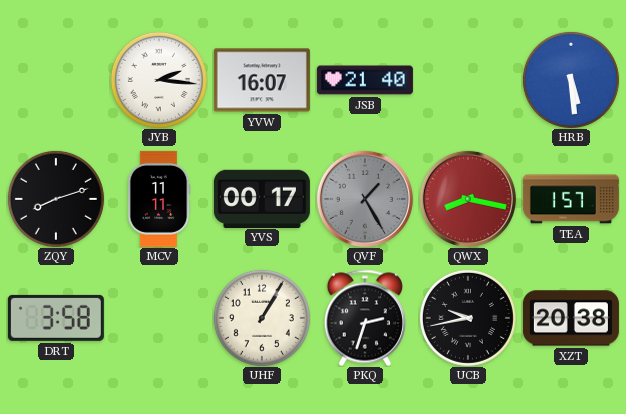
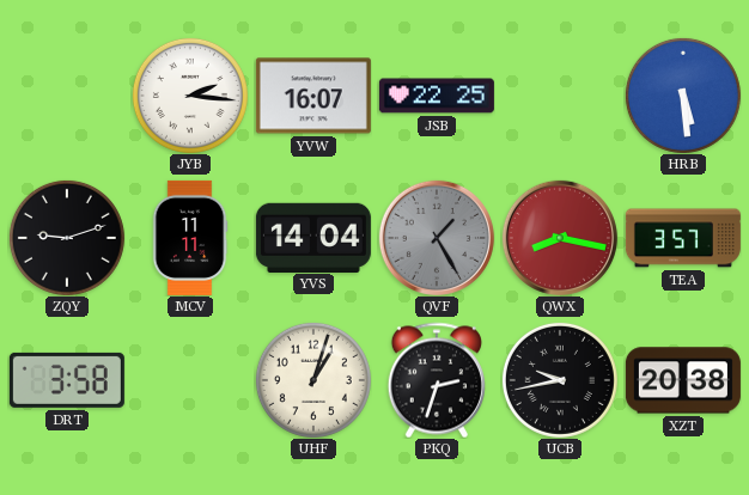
JSB: 21:40 -> 22:25
ZQY: 8:12 -> 9:12
YVS: 00:17 -> 14:04
TEA: 1:57 -> 3:57
UHF: 1:05 -> 1:03
